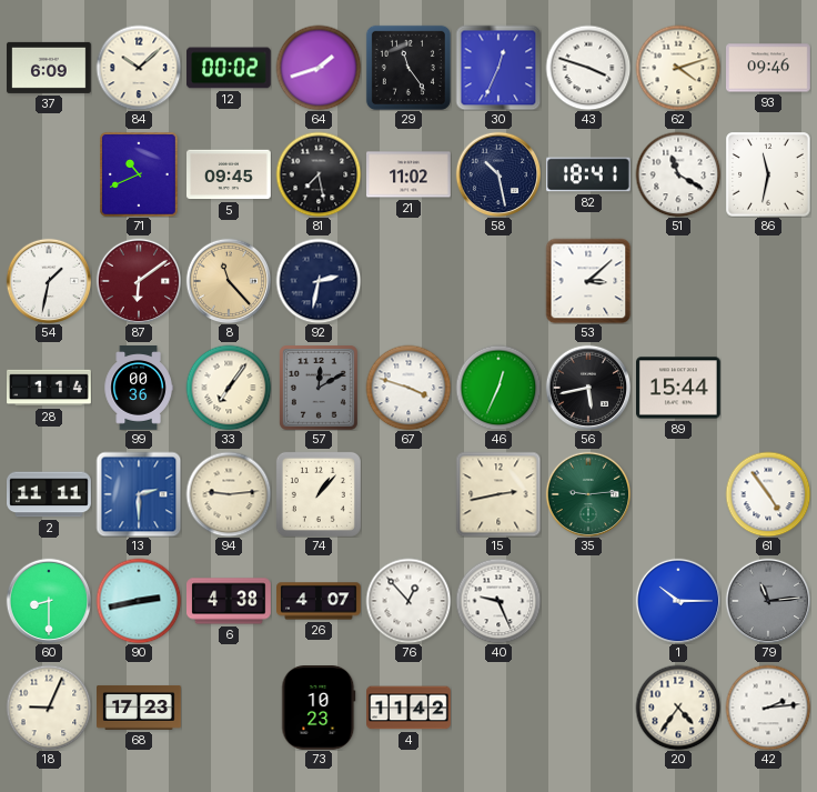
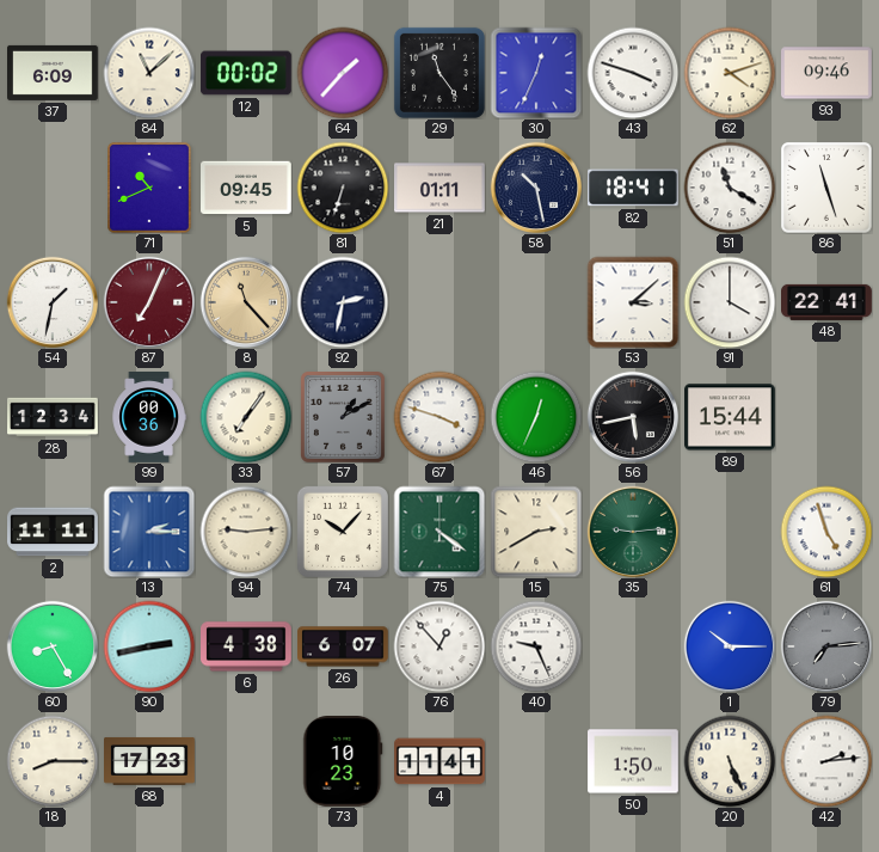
84: 10:08 -> 11:08
64: 1:42 -> 1:37
81: 7:28 -> 6:33
21: 11:02 -> 01:11
86: 11:32 -> 11:27
87: 6:09 -> 7:04
91: none -> 4:00
48: none -> 22:41
28: 1:14 -> 12:34
57: 12:10 -> 1:10
13: 2:30 -> 2:15
74: 1:07 -> 10:07
75: none -> 4:21
15: 2:43 -> 2:40
61: 4:54 -> 4:57
60: 8:30 -> 8:25
26: 4:07 -> 6:07
79: 11:14 -> 7:14
18: 9:04 -> 8:15
4: 11:42 -> 11:41
50: none -> 1:50
20: 4:36 -> 5:26
